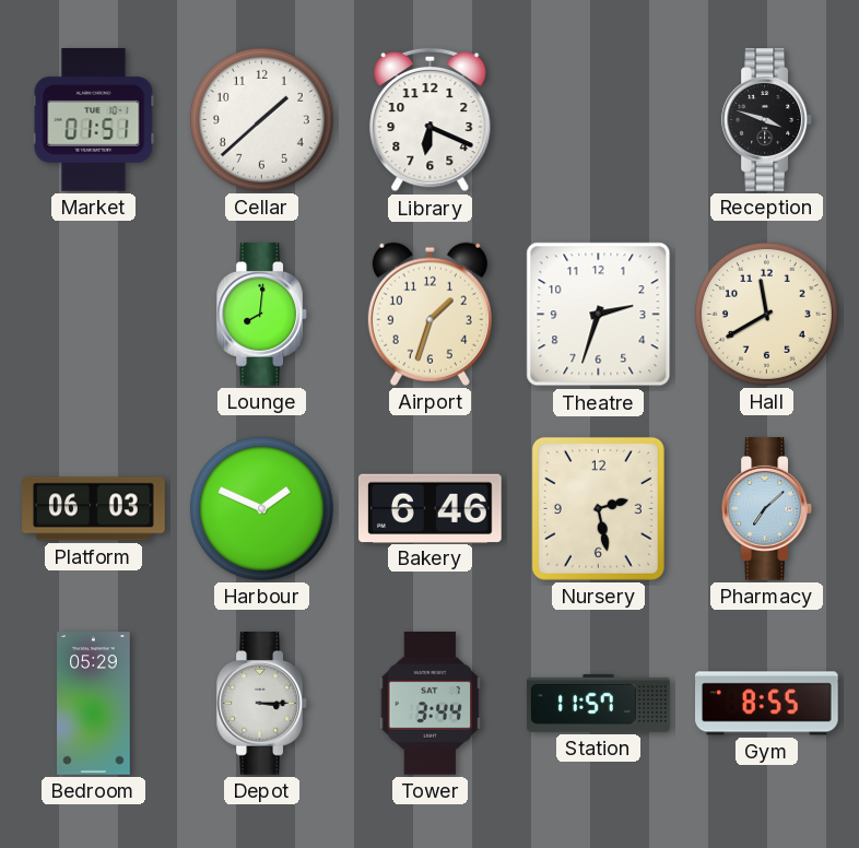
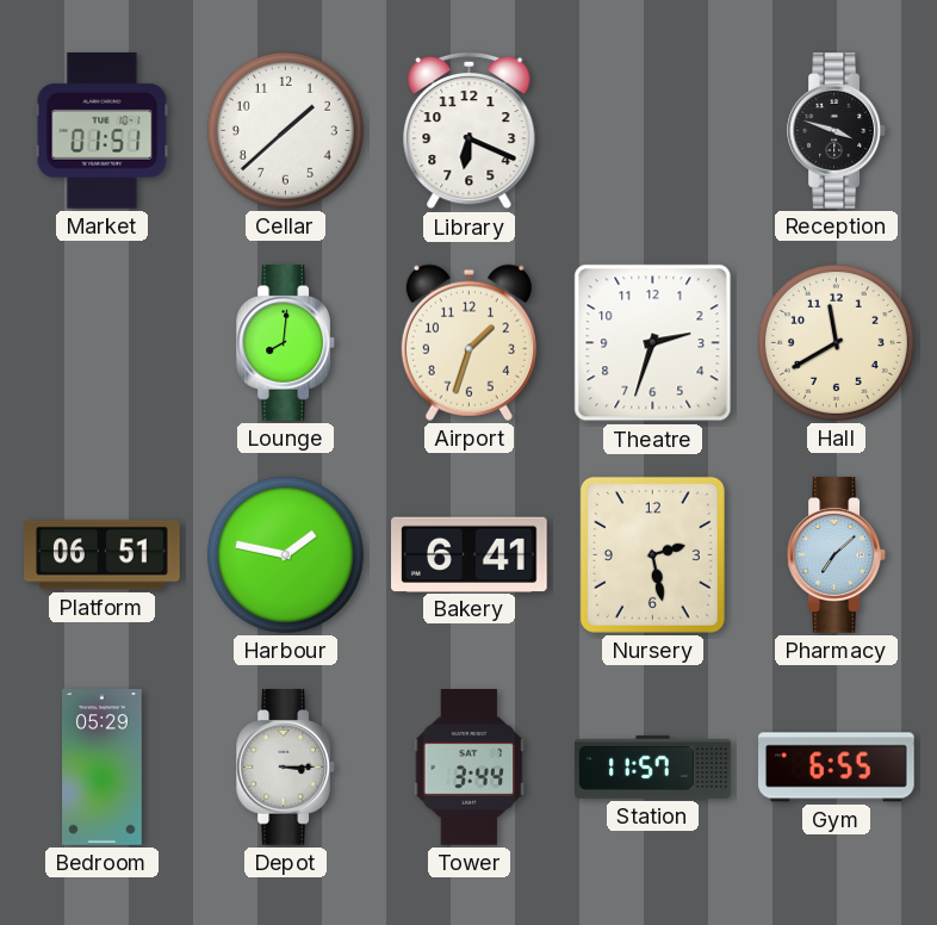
Platform: 06:03 -> 06:51
Harbour: 1:49 -> 1:47
Bakery: 6:46 -> 6:41
Gym: 8:55 -> 6:55
